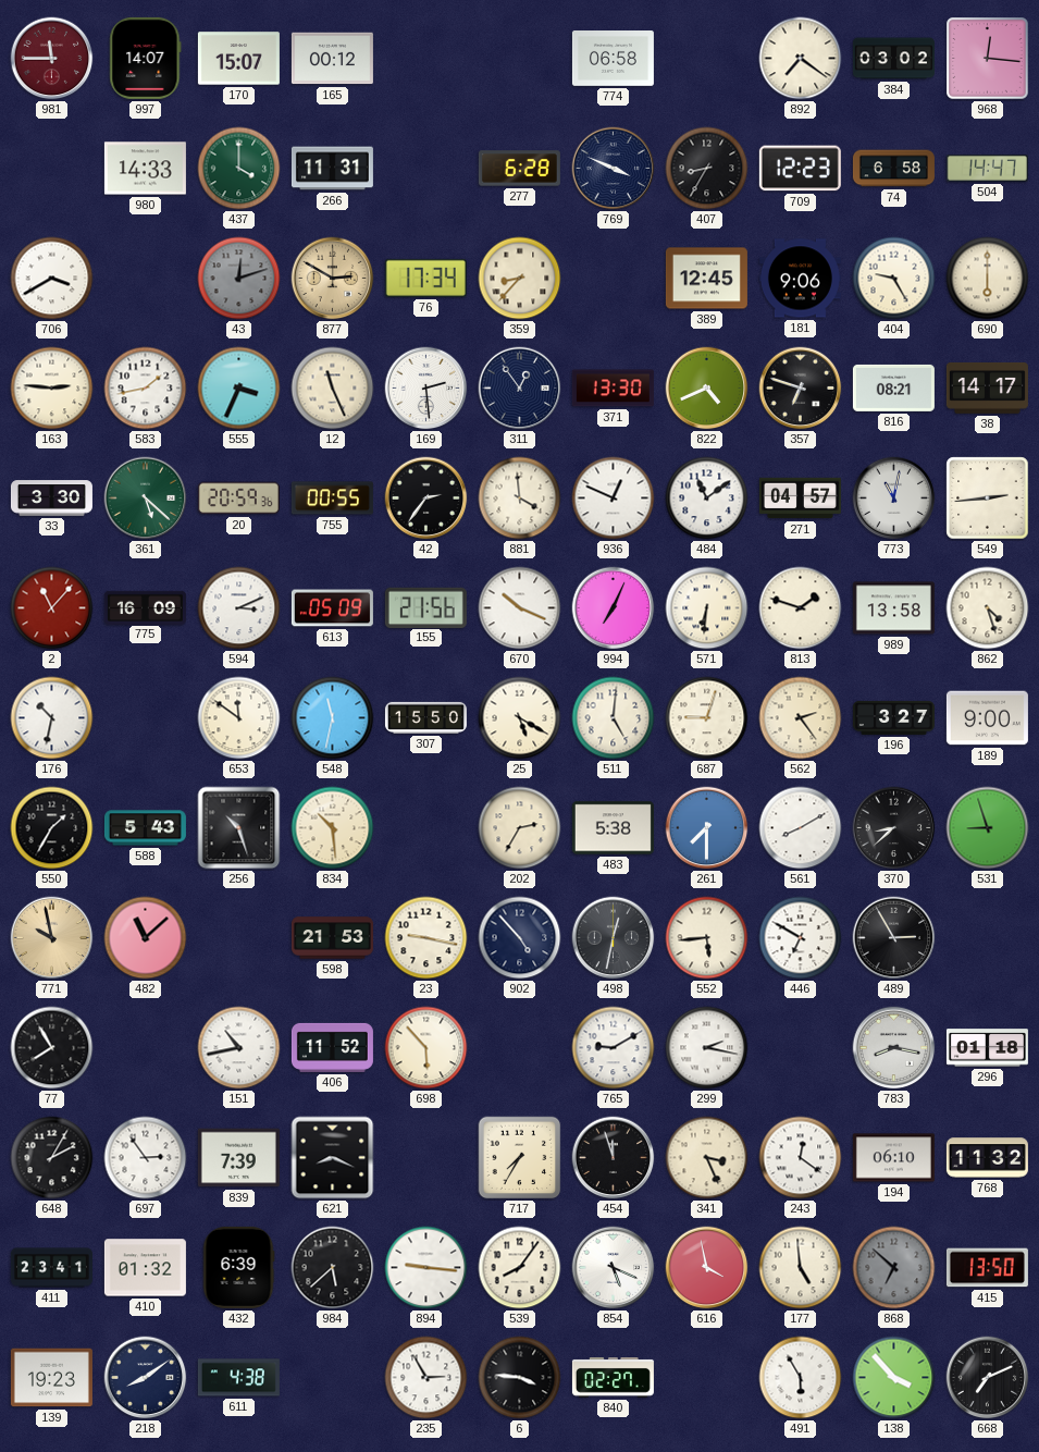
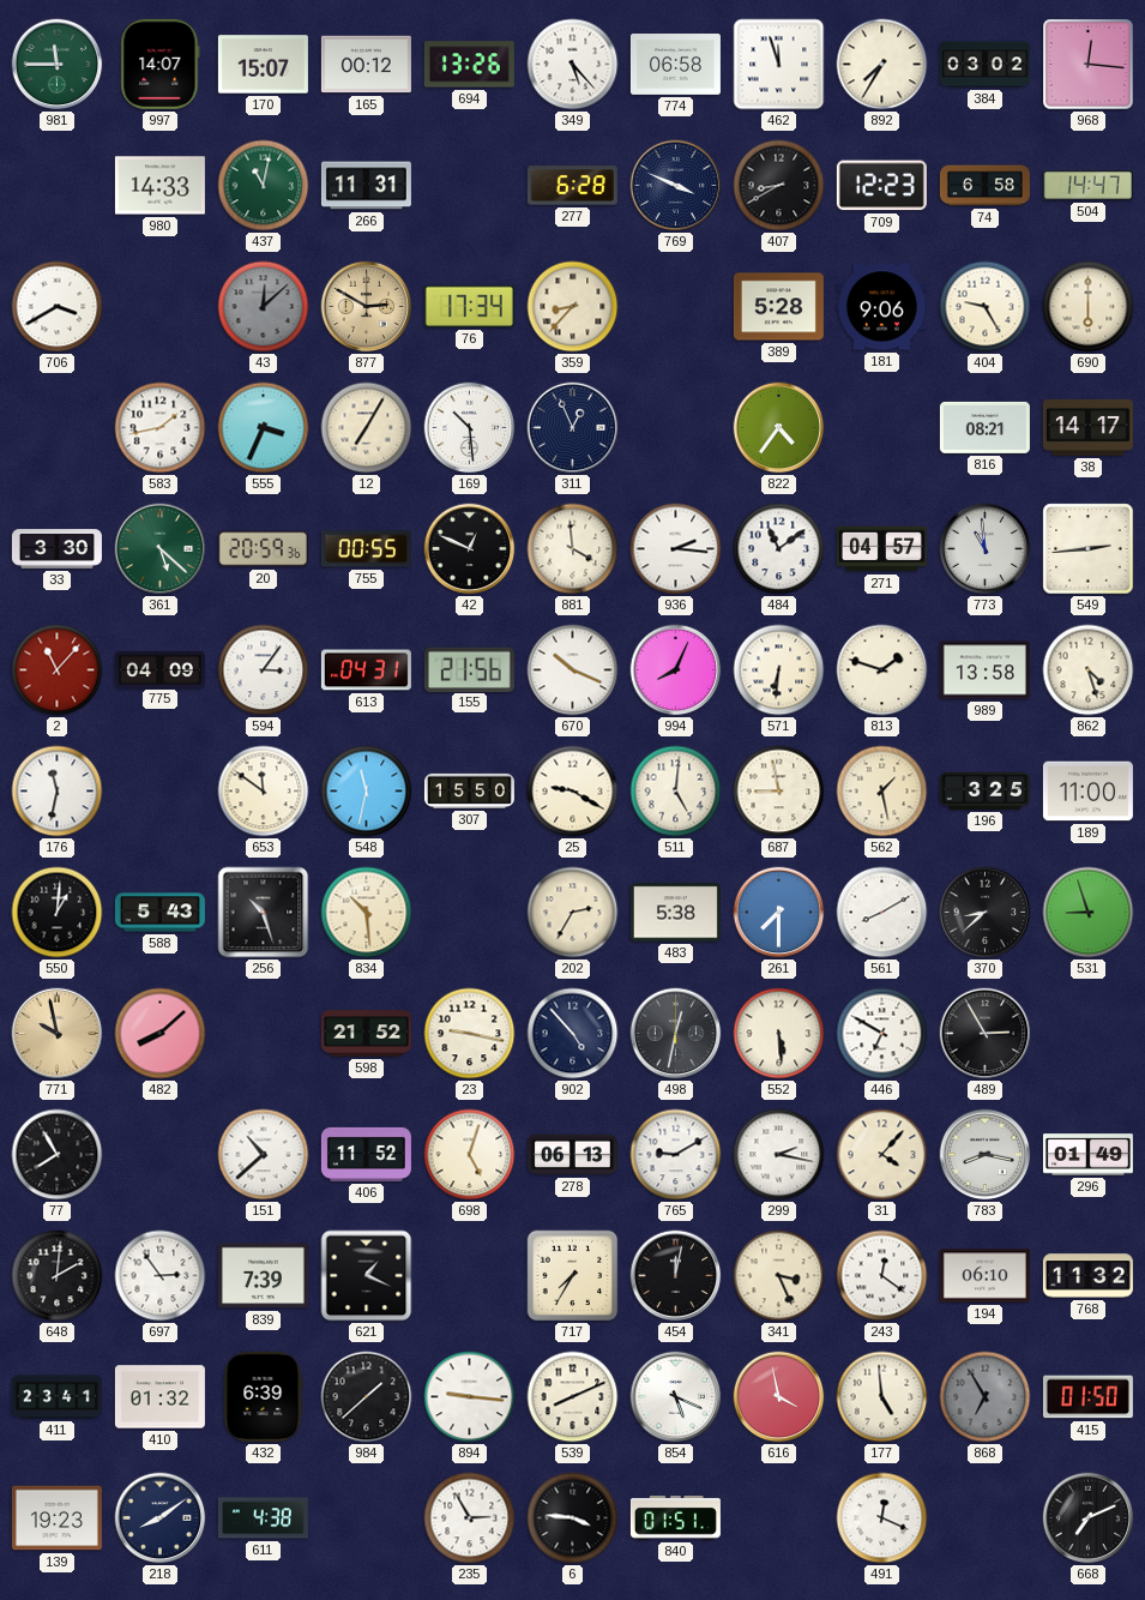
981 dial: burgundy -> green
694: none -> 13:26
349: none -> 5:23
462: none -> 11:57
892: 7:21 -> 7:35
437: 4:00 -> 11:02
407: 8:35 -> 8:40
43: 12:12 -> 12:08
389: 12:45 -> 5:28
163: 2:46 -> none
12: 11:26 -> 7:05
169: 2:29 -> 10:29
311: 12:54 -> 12:56
371: 13:30 -> none
822: 4:41 -> 4:36
357: 6:48 -> none
42: 2:36 -> 12:49
936: 12:49 -> 2:16
773: 11:02 -> 10:59
775: 16:09 -> 04:09
594: 3:11 -> 3:06
613: 05:09 -> 04:31
994: 7:04 -> 8:04
176: 10:32 -> 11:32
25: 5:20 -> 9:20
687: 9:03 -> 8:58
562: 2:24 -> 1:28
196: 3:27 -> 3:25
189: 9:00 -> 11:00
550: 1:35 -> 1:01
482: 11:08 -> 8:08
598: 21:53 -> 21:52
552: 5:44 -> 5:29
151: 10:43 -> 10:38
698: 5:53 -> 5:03
278: none -> 06:13
31: none -> 4:07
296: 01:18 -> 01:49
648: 2:05 -> 2:01
621: 8:19 -> 1:19
454: 11:57 -> 12:02
984: 5:38 -> 1:38
539: 8:06 -> 8:11
868: 6:52 -> 6:55
415: 13:50 -> 01:50
840: 02:27 -> 01:51
491: 5:55 -> 12:19
138: 3:53 -> none
